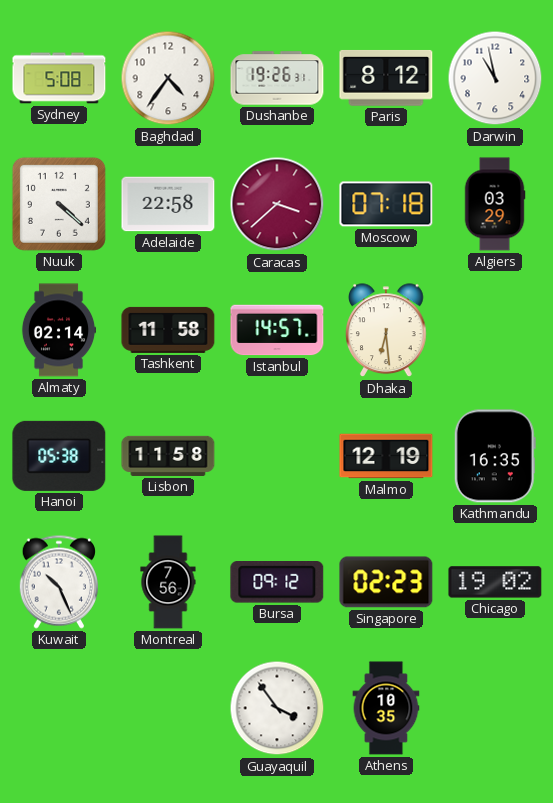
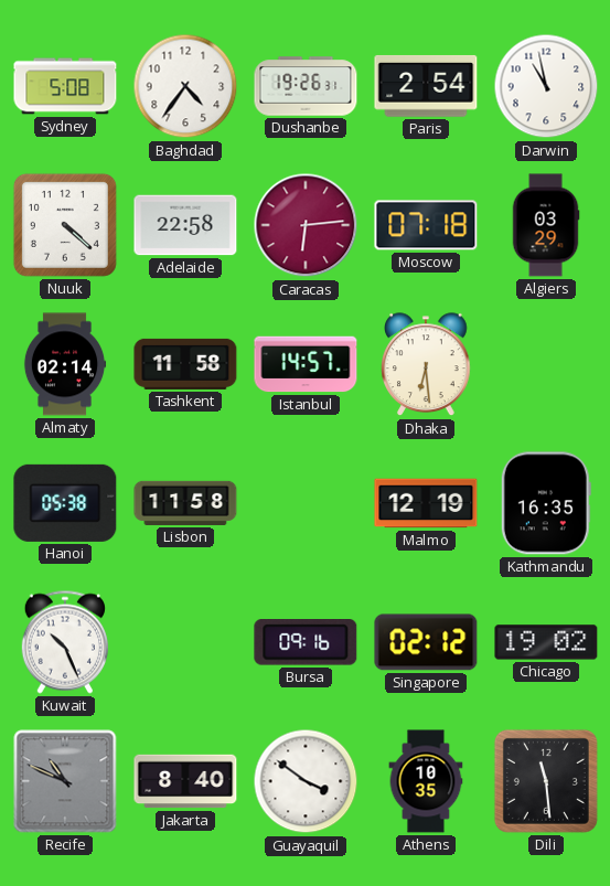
Paris: 8:12 -> 2:54
Caracas: 3:38 -> 6:14
Montreal: 7:56 -> none
Bursa: 09:12 -> 09:16
Singapore: 02:23 -> 02:12
Recife: none -> 10:49
Jakarta: none -> 8:40
Guayaquil: 3:54 -> 3:51
Dili: none -> 11:29
